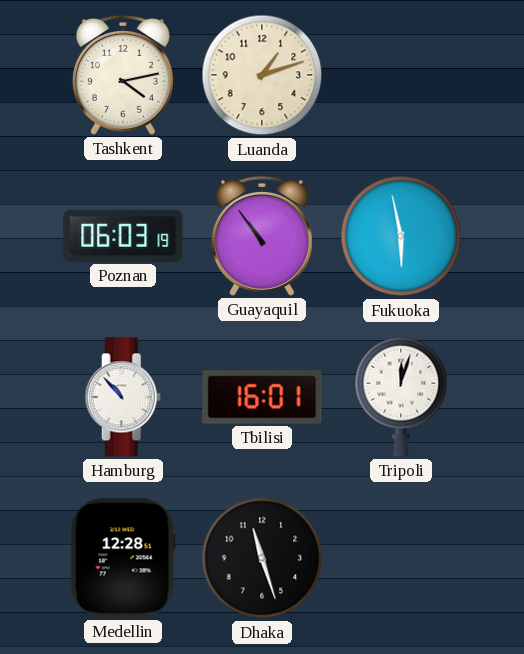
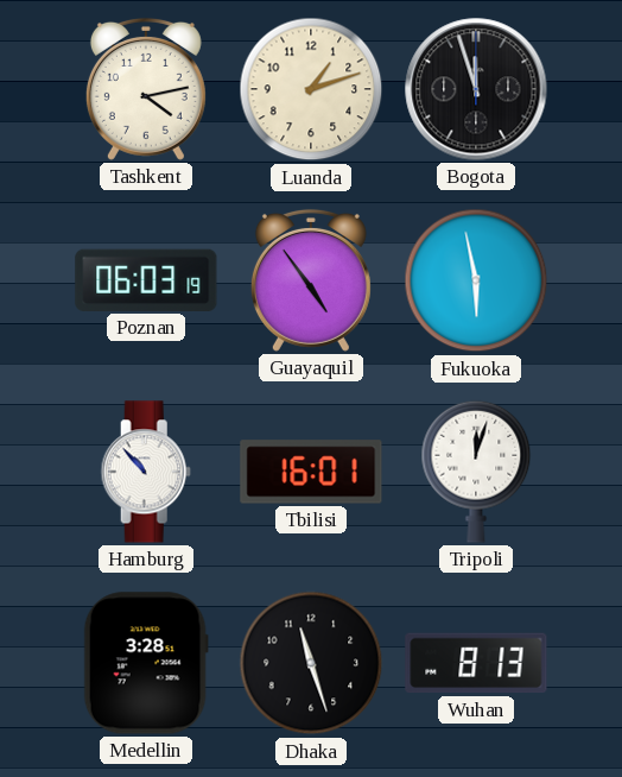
Bogota: none -> 11:57
Guayaquil: 10:54 -> 4:54
Medellin: 12:28 -> 3:28
Wuhan: none -> 8:13
